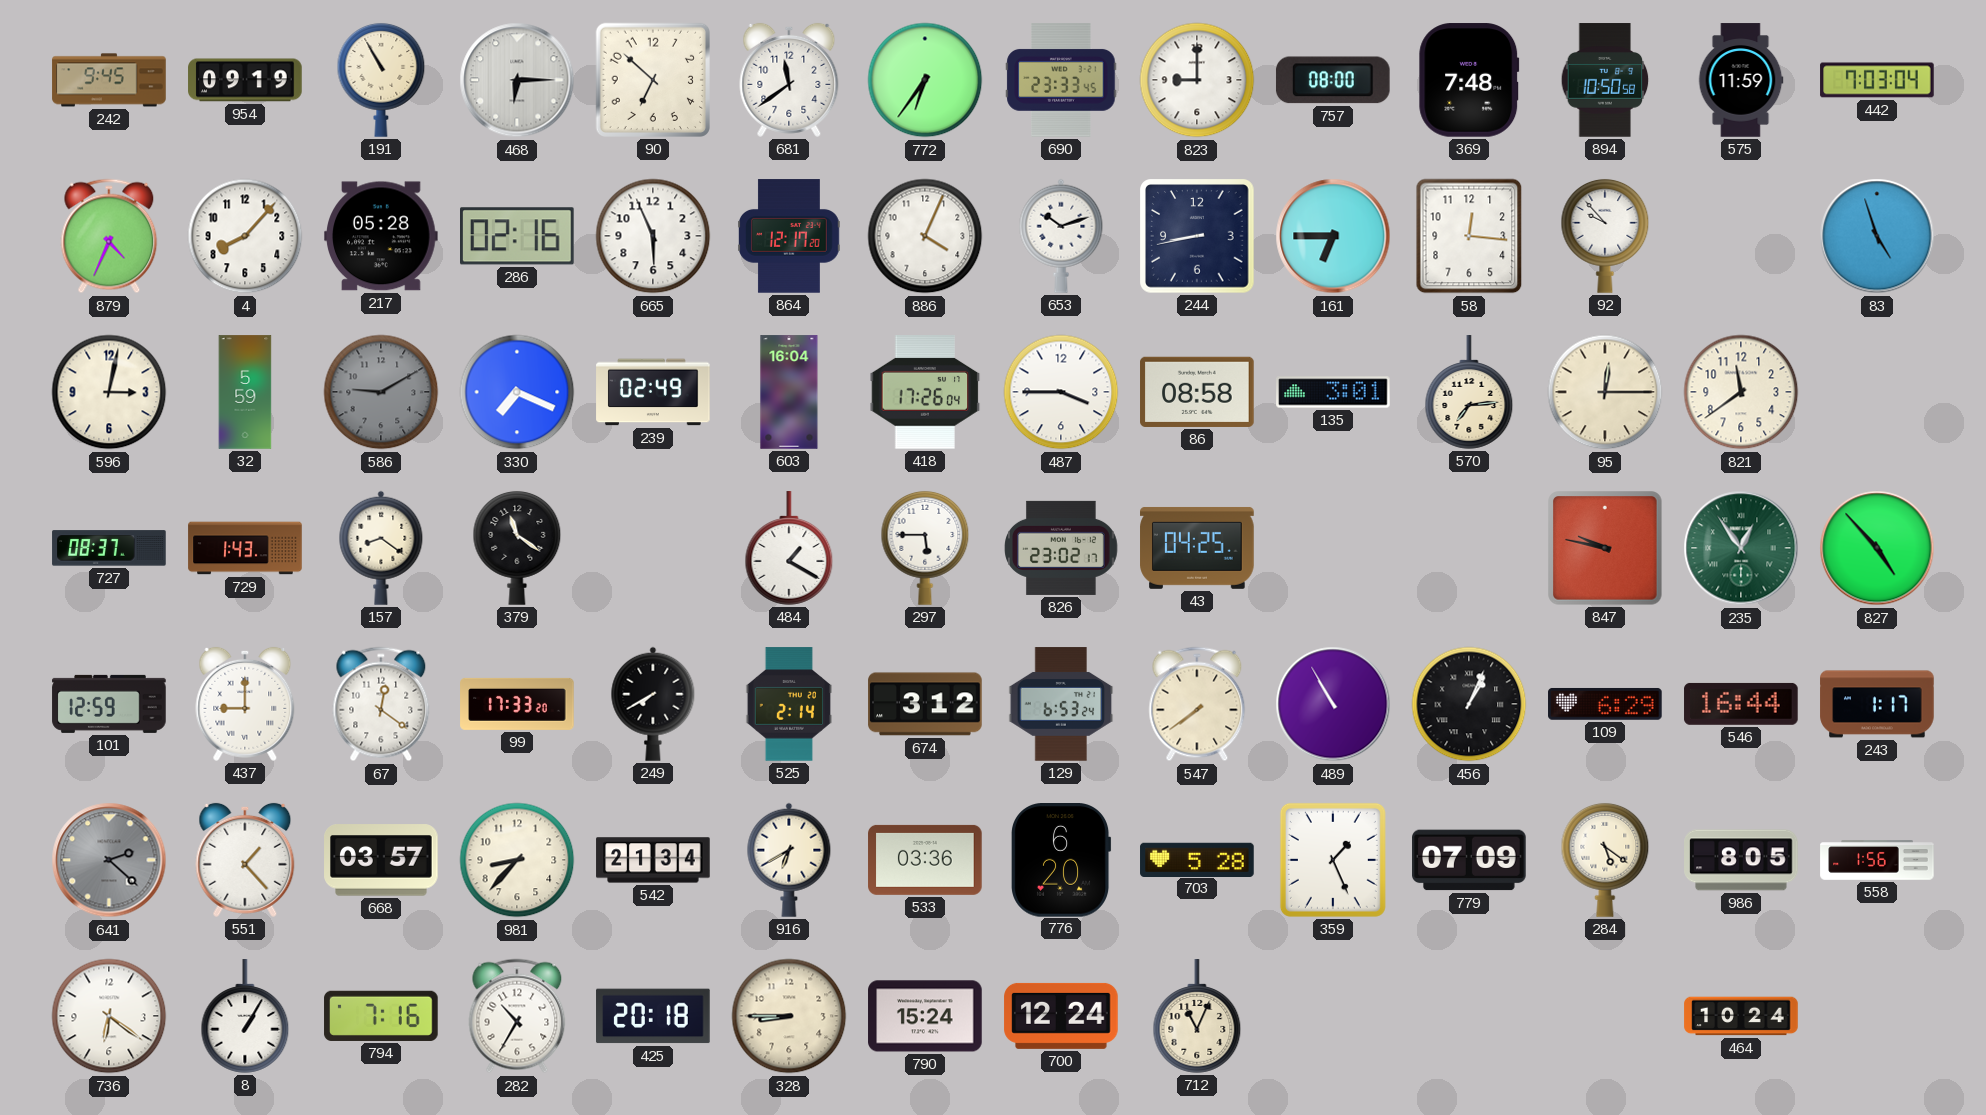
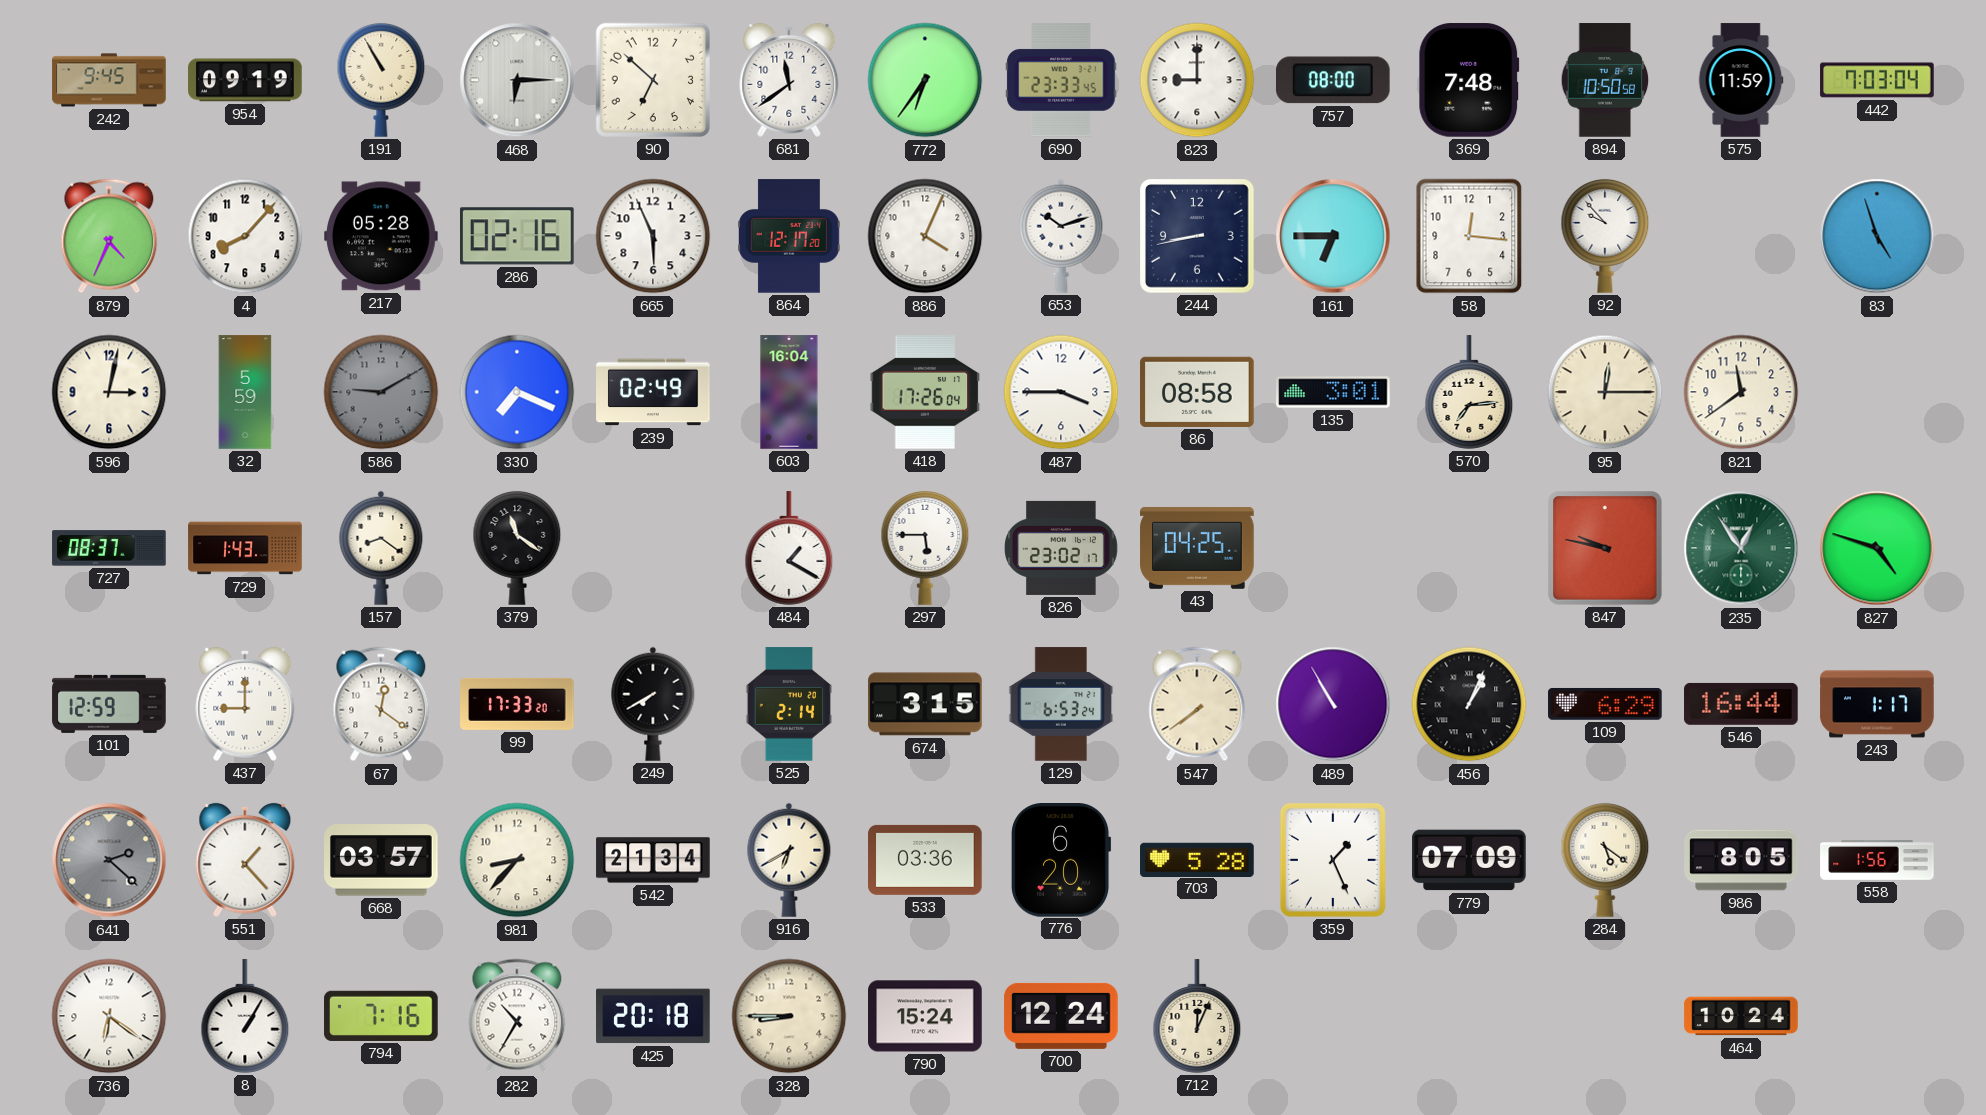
827: 4:53 -> 4:48
674: 3:12 -> 3:15
712: 11:04 -> 12:04
